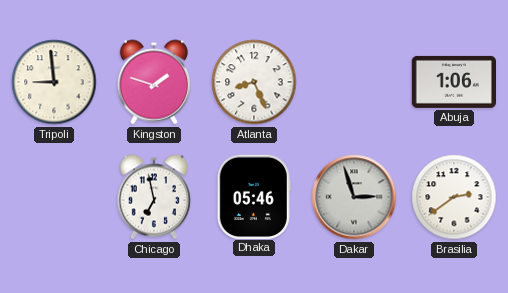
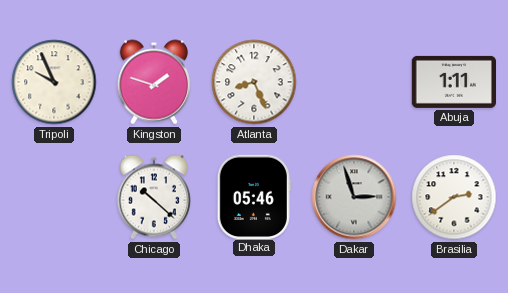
Tripoli: 8:59 -> 9:56
Abuja: 1:06 -> 1:11
Chicago: 6:58 -> 10:22
